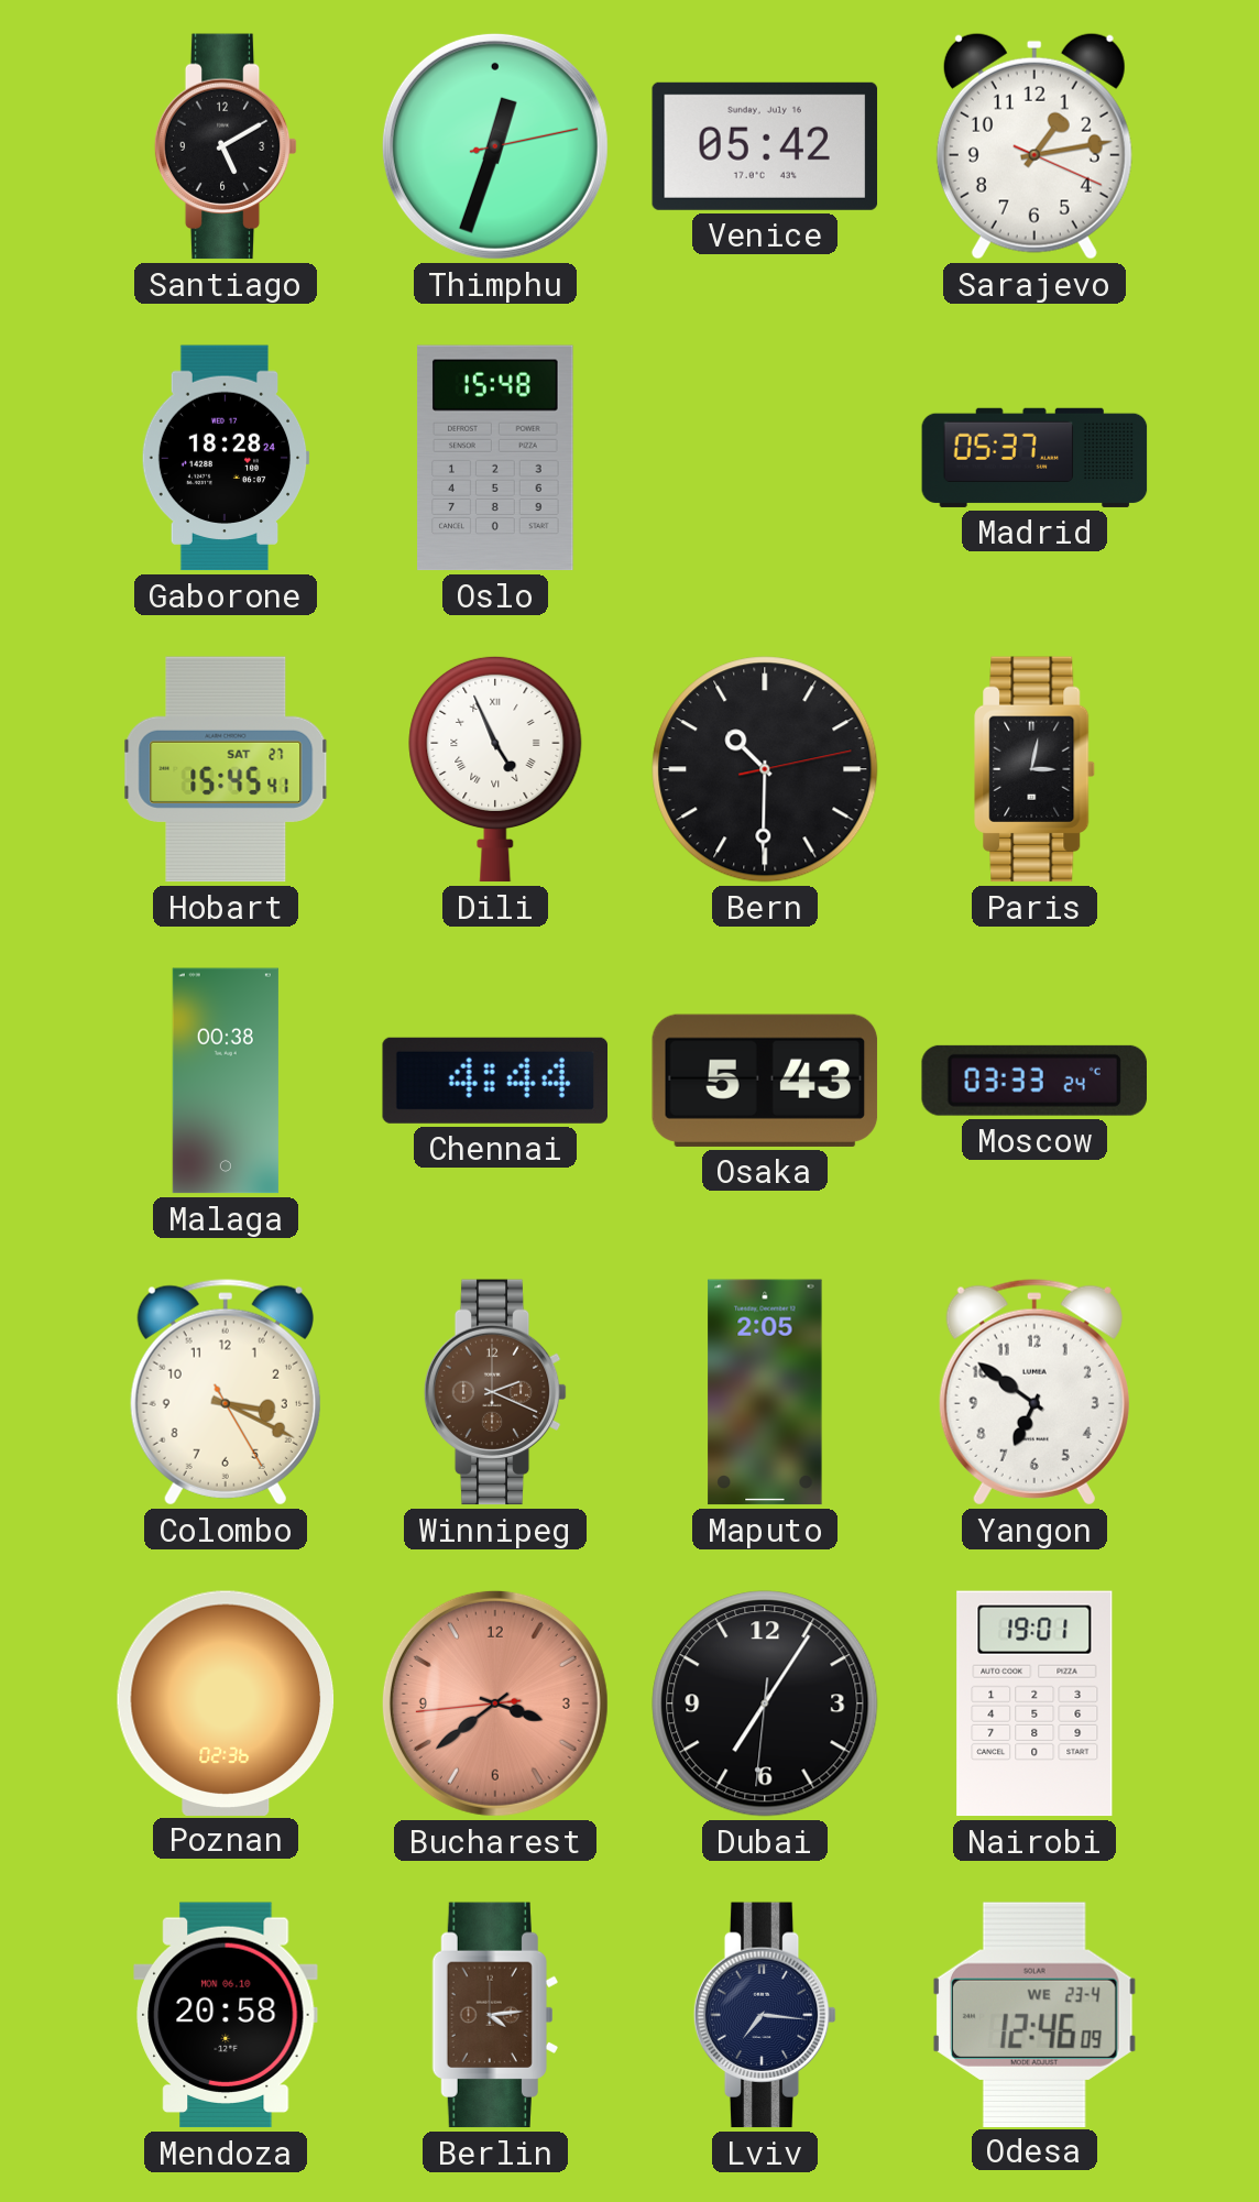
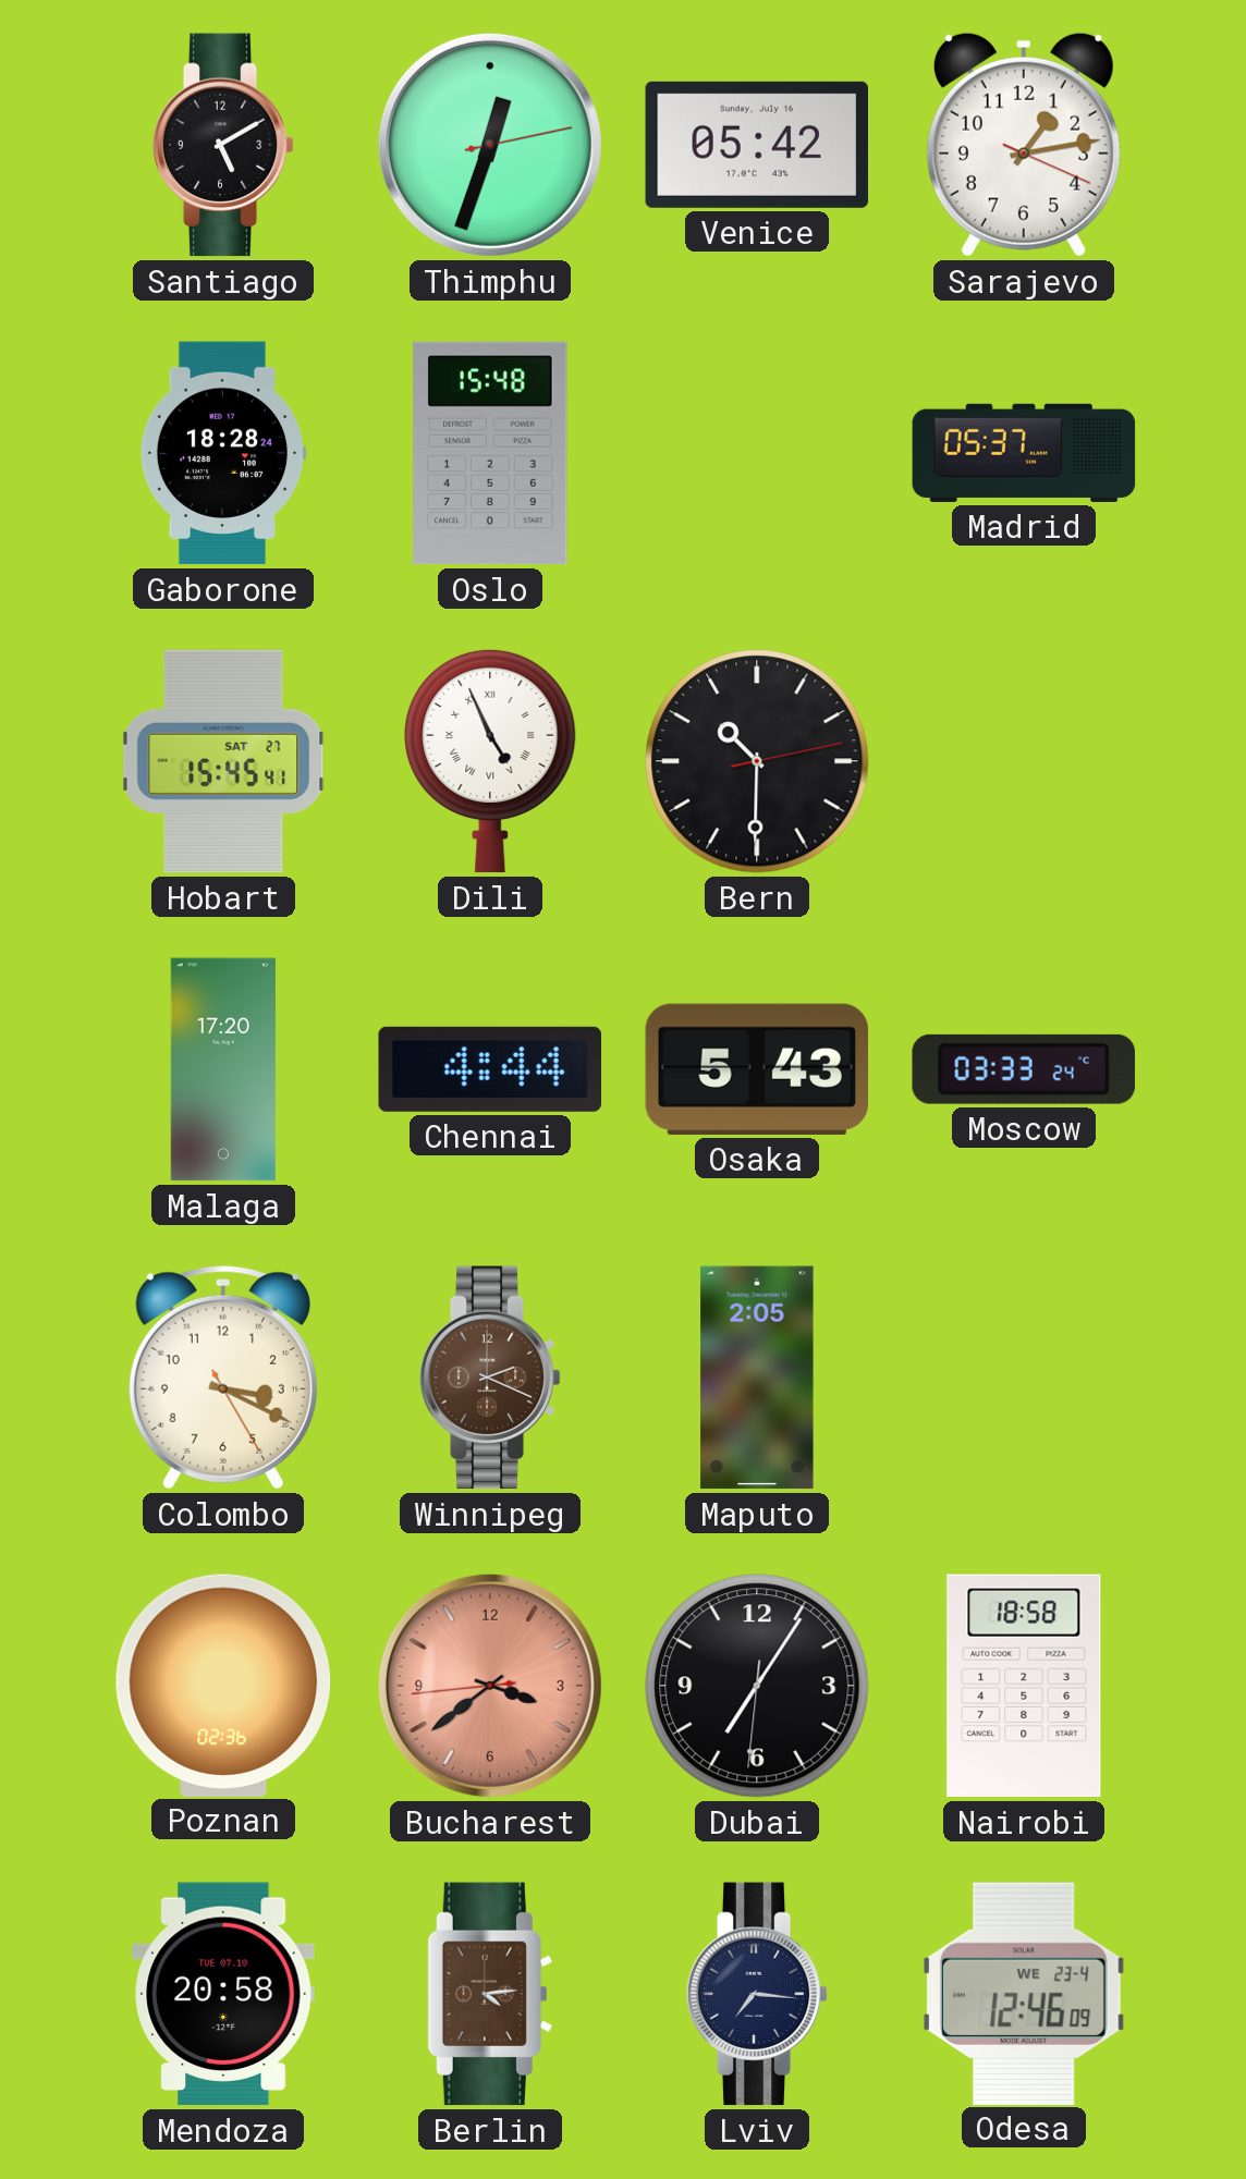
Paris: 3:02 -> none
Malaga: 00:38 -> 17:20
Yangon: 6:51 -> none
Nairobi: 19:01 -> 18:58
Mendoza date: MON 06.10 -> TUE 07.10
